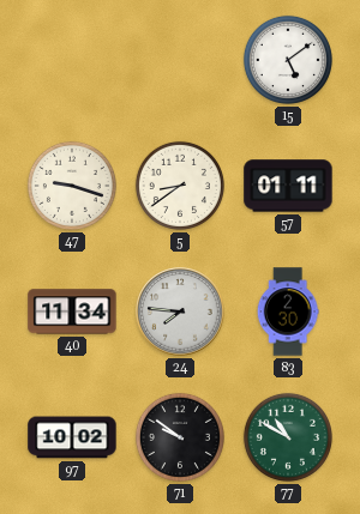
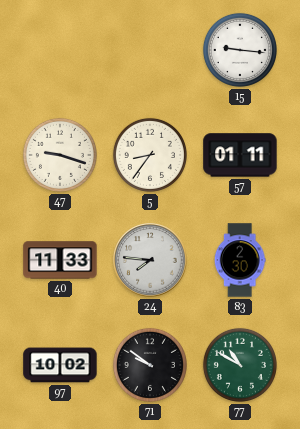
15: 5:09 -> 9:16
5: 8:39 -> 8:36
40: 11:34 -> 11:33
